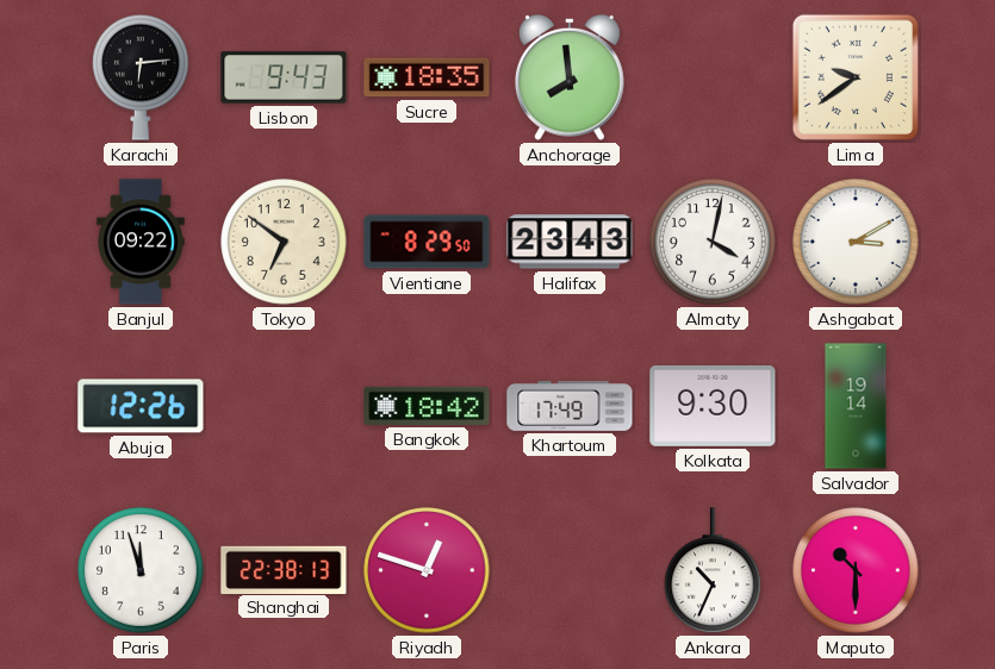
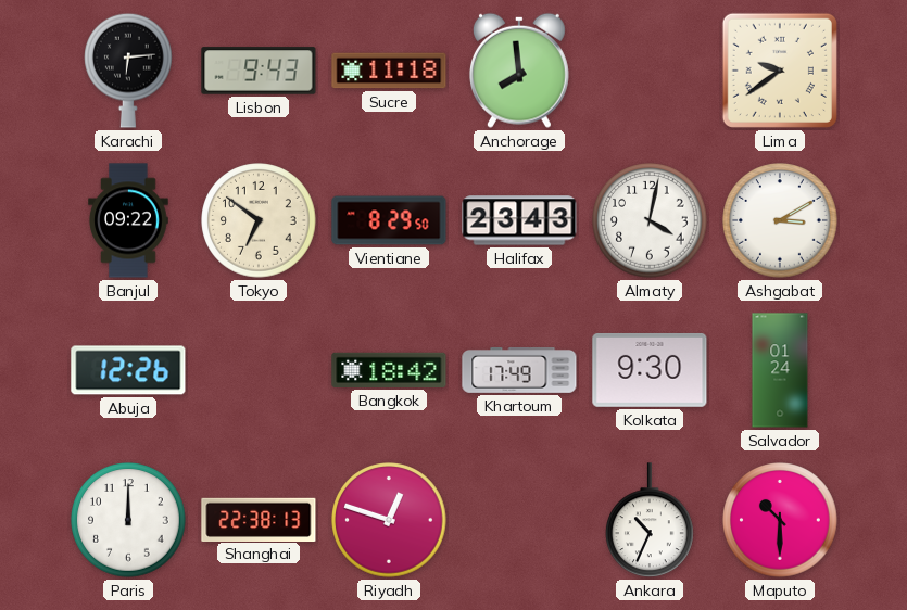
Sucre: 18:35 -> 11:18
Salvador: 19:14 -> 01:24
Paris: 11:57 -> 12:00
